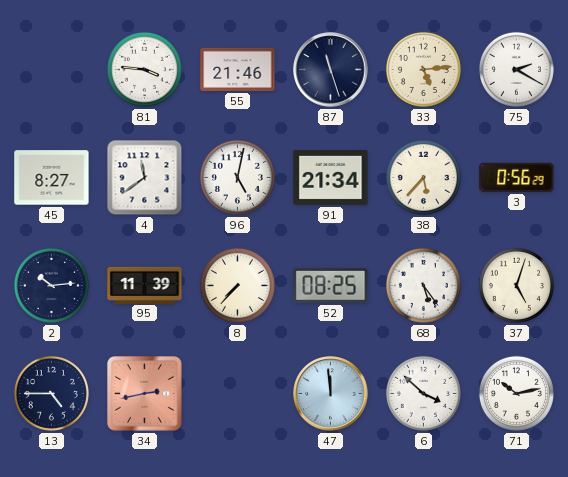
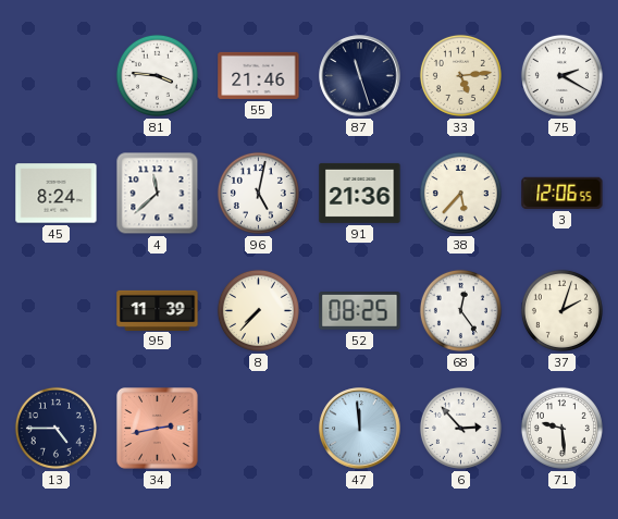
45: 8:27 -> 8:24
4: 11:39 -> 11:38
91: 21:34 -> 21:36
3: 0:56 -> 12:06
2: 10:14 -> none
68: 5:24 -> 12:24
37: 5:03 -> 2:03
6: 3:52 -> 2:53
71: 10:13 -> 9:29
